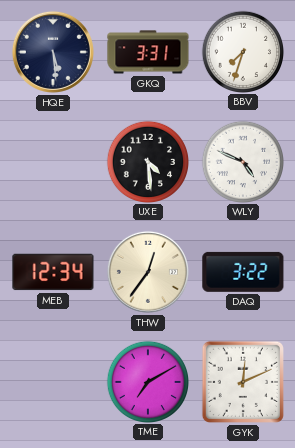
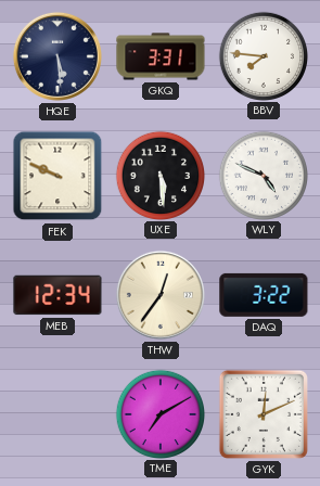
BBV: 7:33 -> 7:46
FEK: none -> 9:49
UXE: 4:29 -> 5:29
